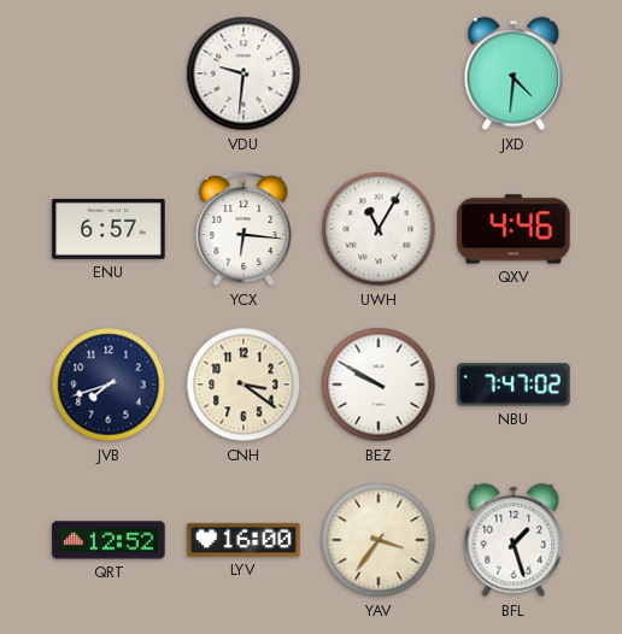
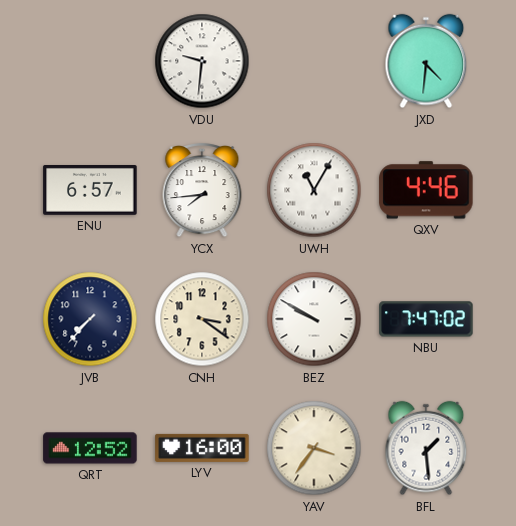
YCX: 6:16 -> 7:44
JVB: 7:42 -> 7:37
BFL: 1:27 -> 1:29
